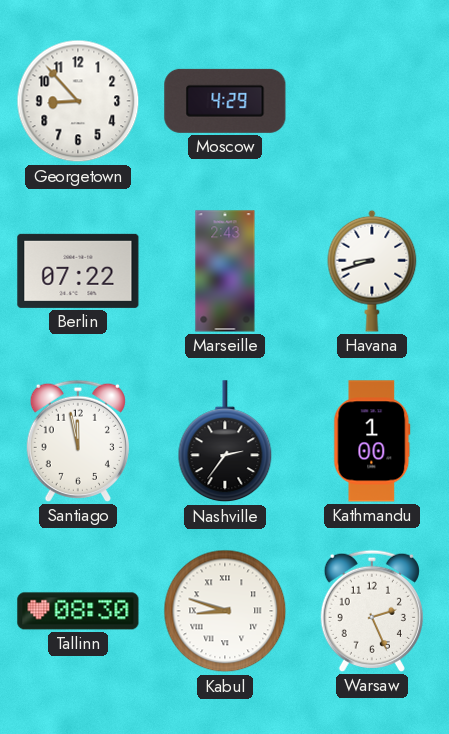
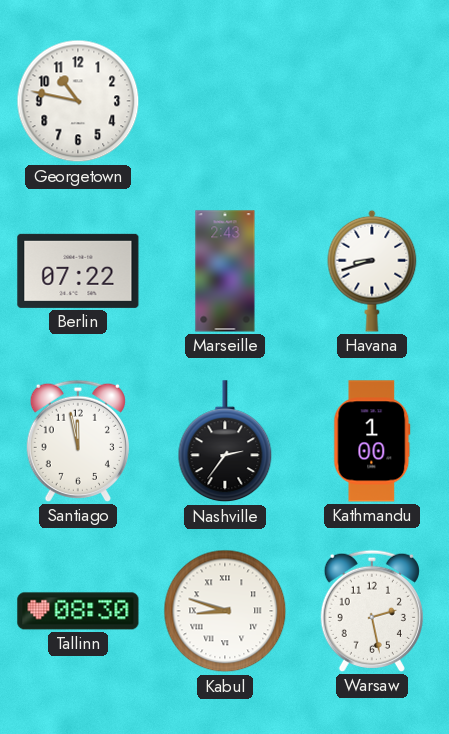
Georgetown: 8:53 -> 10:47
Moscow: 4:29 -> none
Warsaw: 2:26 -> 2:28
